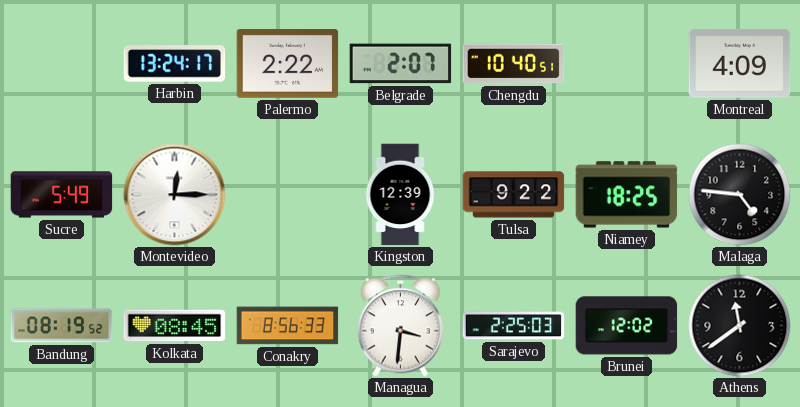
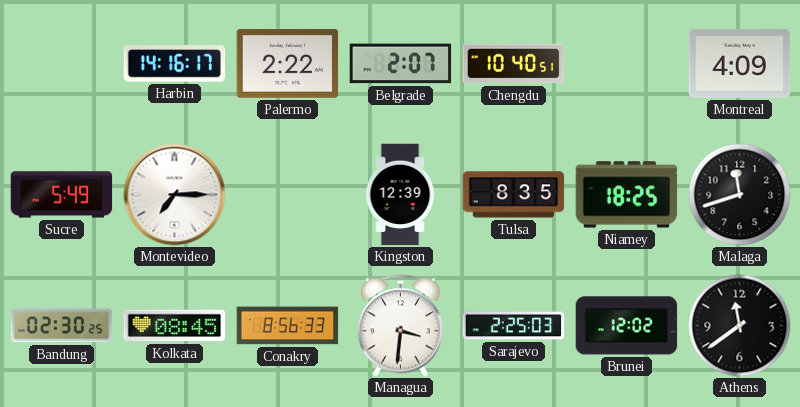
Harbin: 13:24 -> 14:16
Montevideo: 12:15 -> 7:15
Tulsa: 9:22 -> 8:35
Malaga: 4:46 -> 11:42
Bandung: 08:19 -> 02:30
